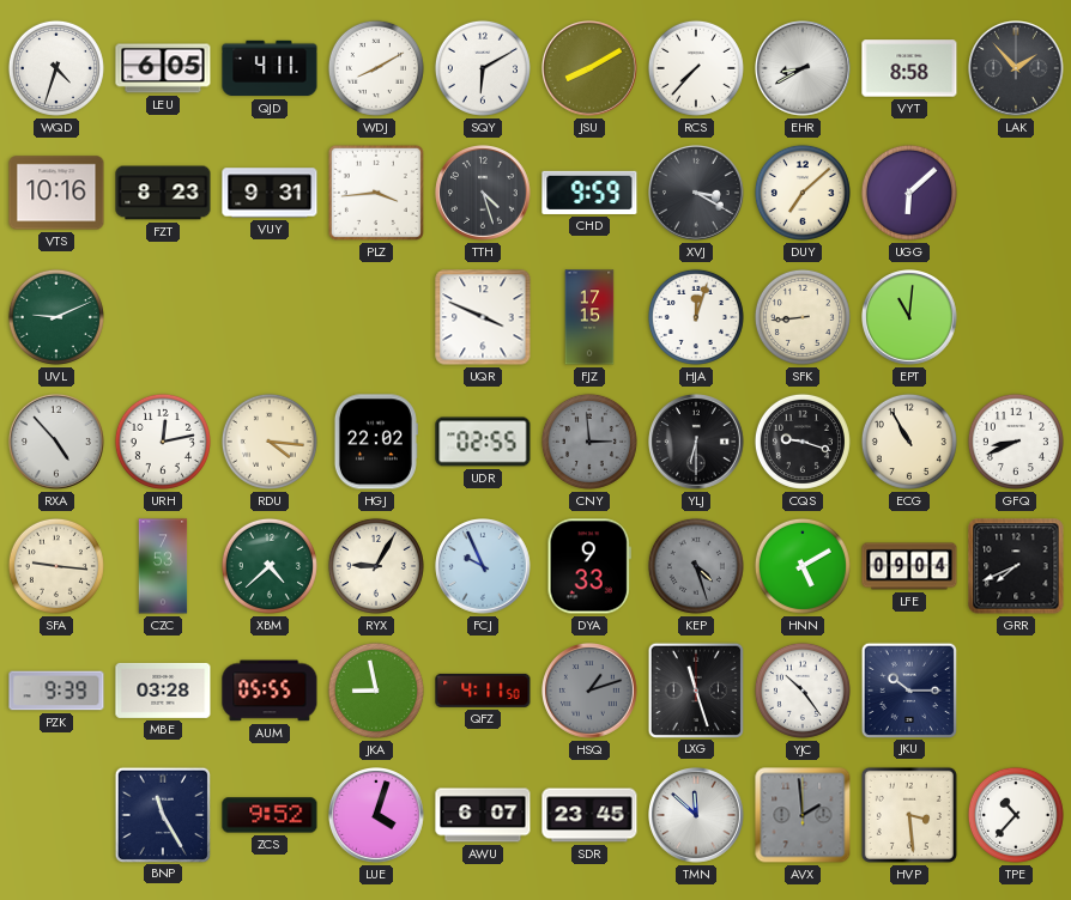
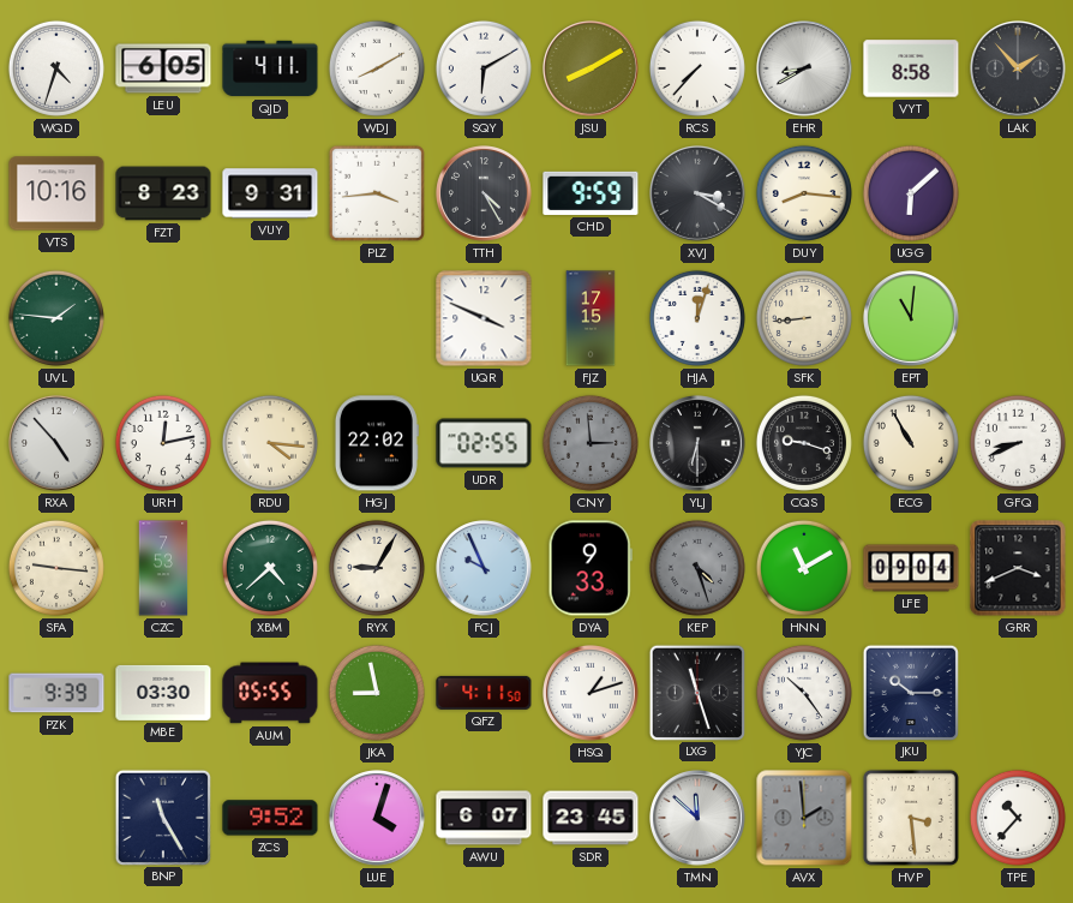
TTH: 4:27 -> 4:25
DUY: 7:08 -> 8:16
UVL: 9:11 -> 1:46
HNN: 5:10 -> 11:10
GRR: 7:41 -> 3:41
MBE: 03:28 -> 03:30
HSQ dial: grey -> white
